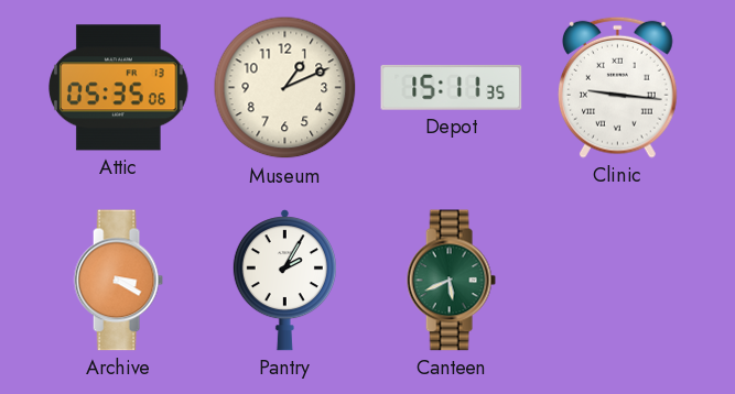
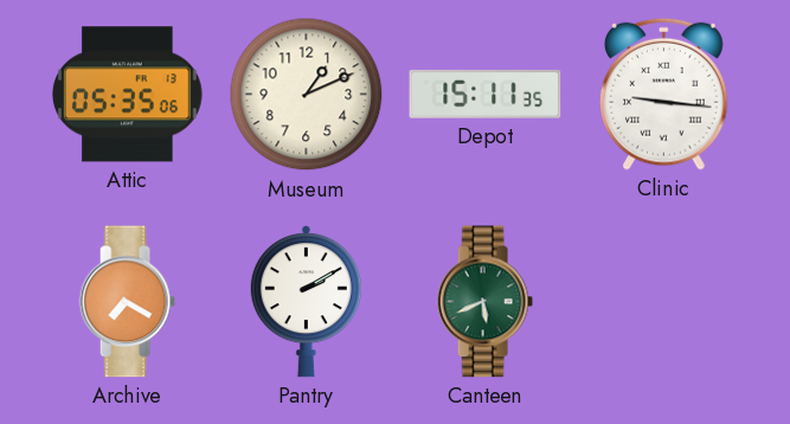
Archive: 3:20 -> 7:20
Pantry: 2:05 -> 2:10
